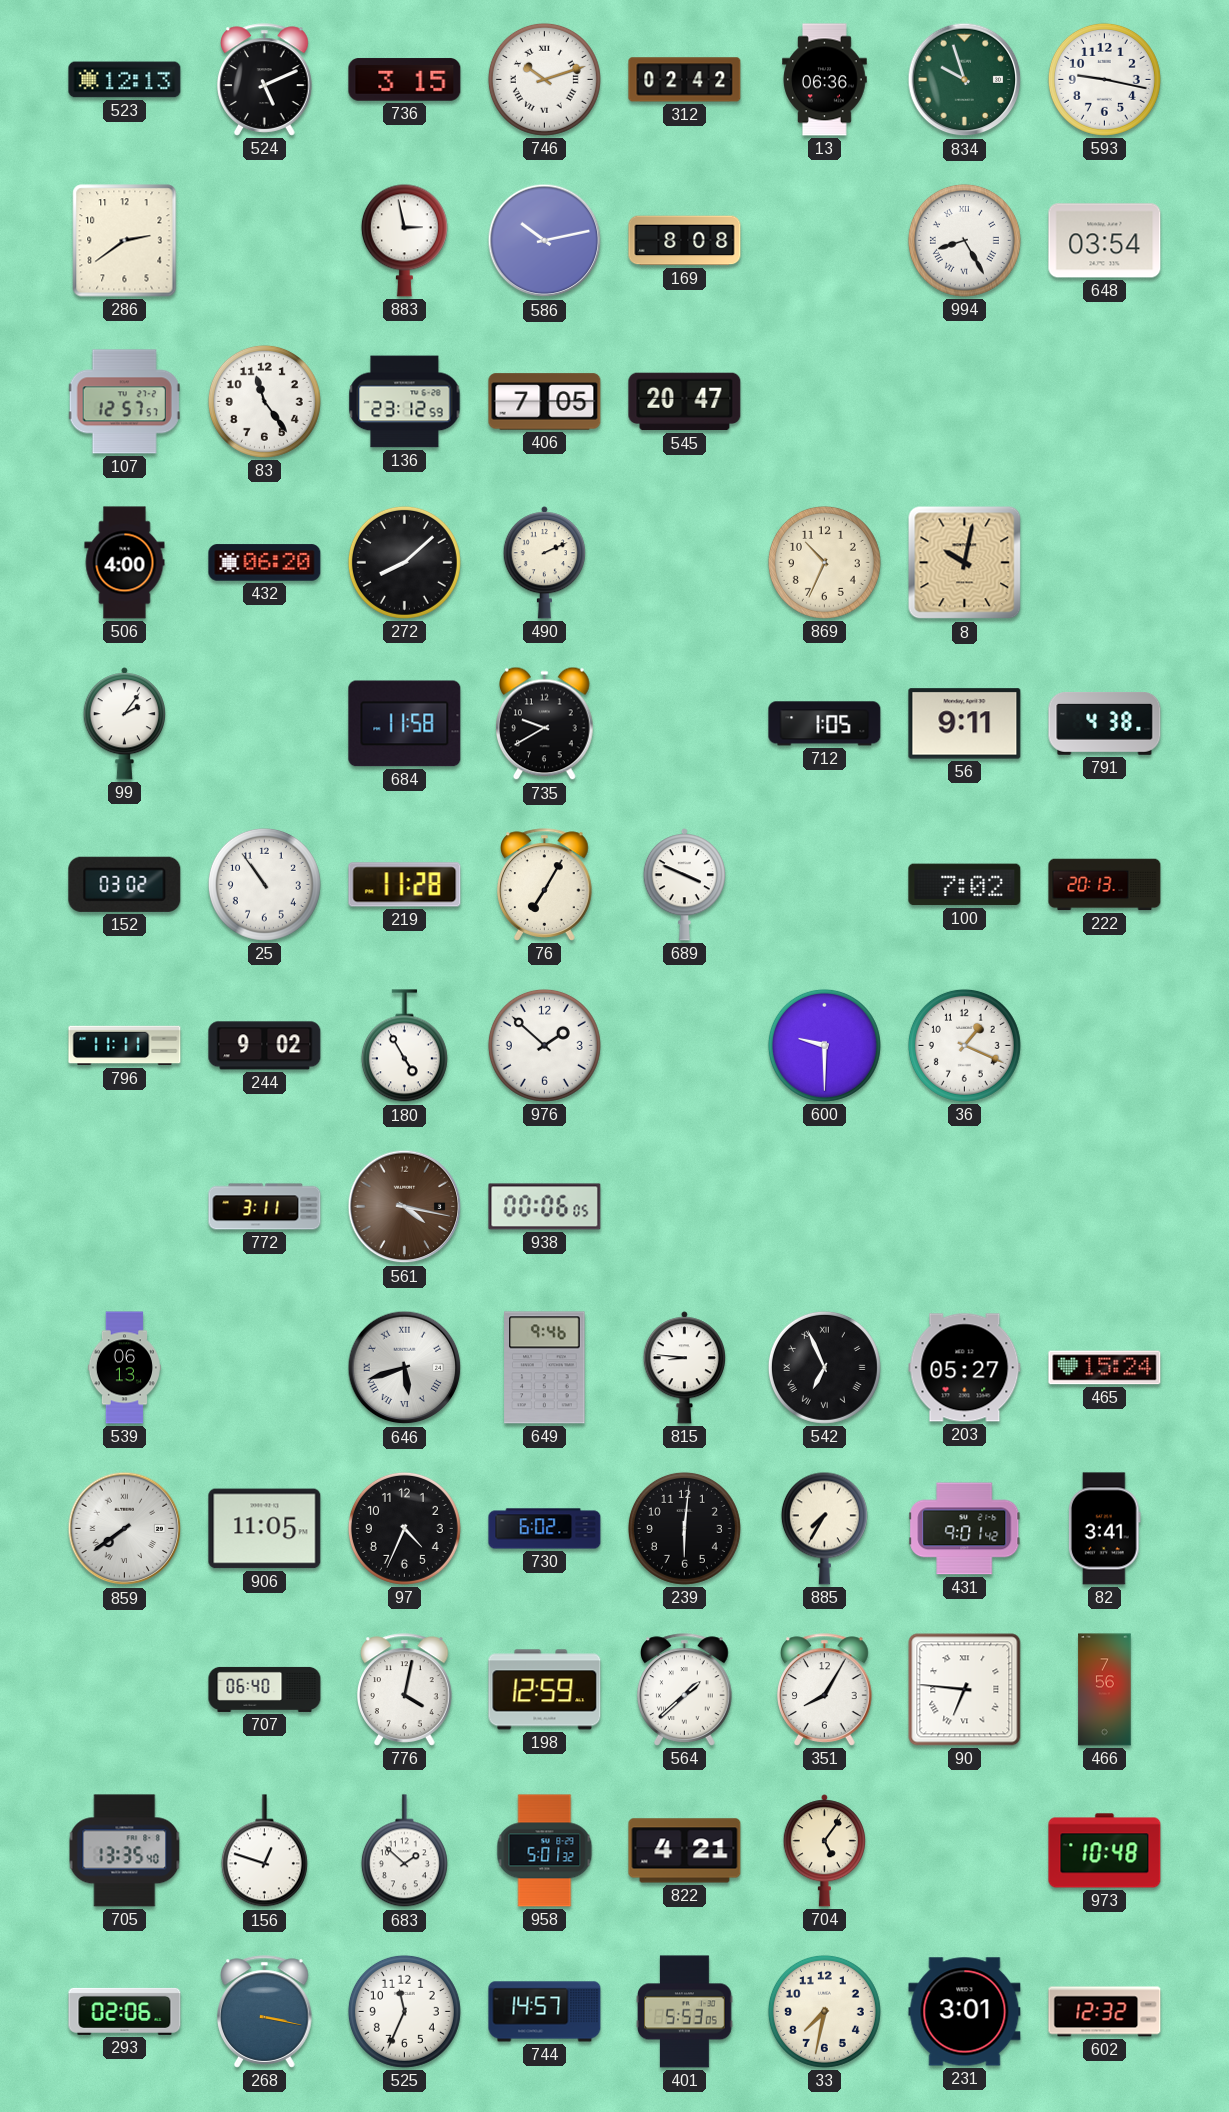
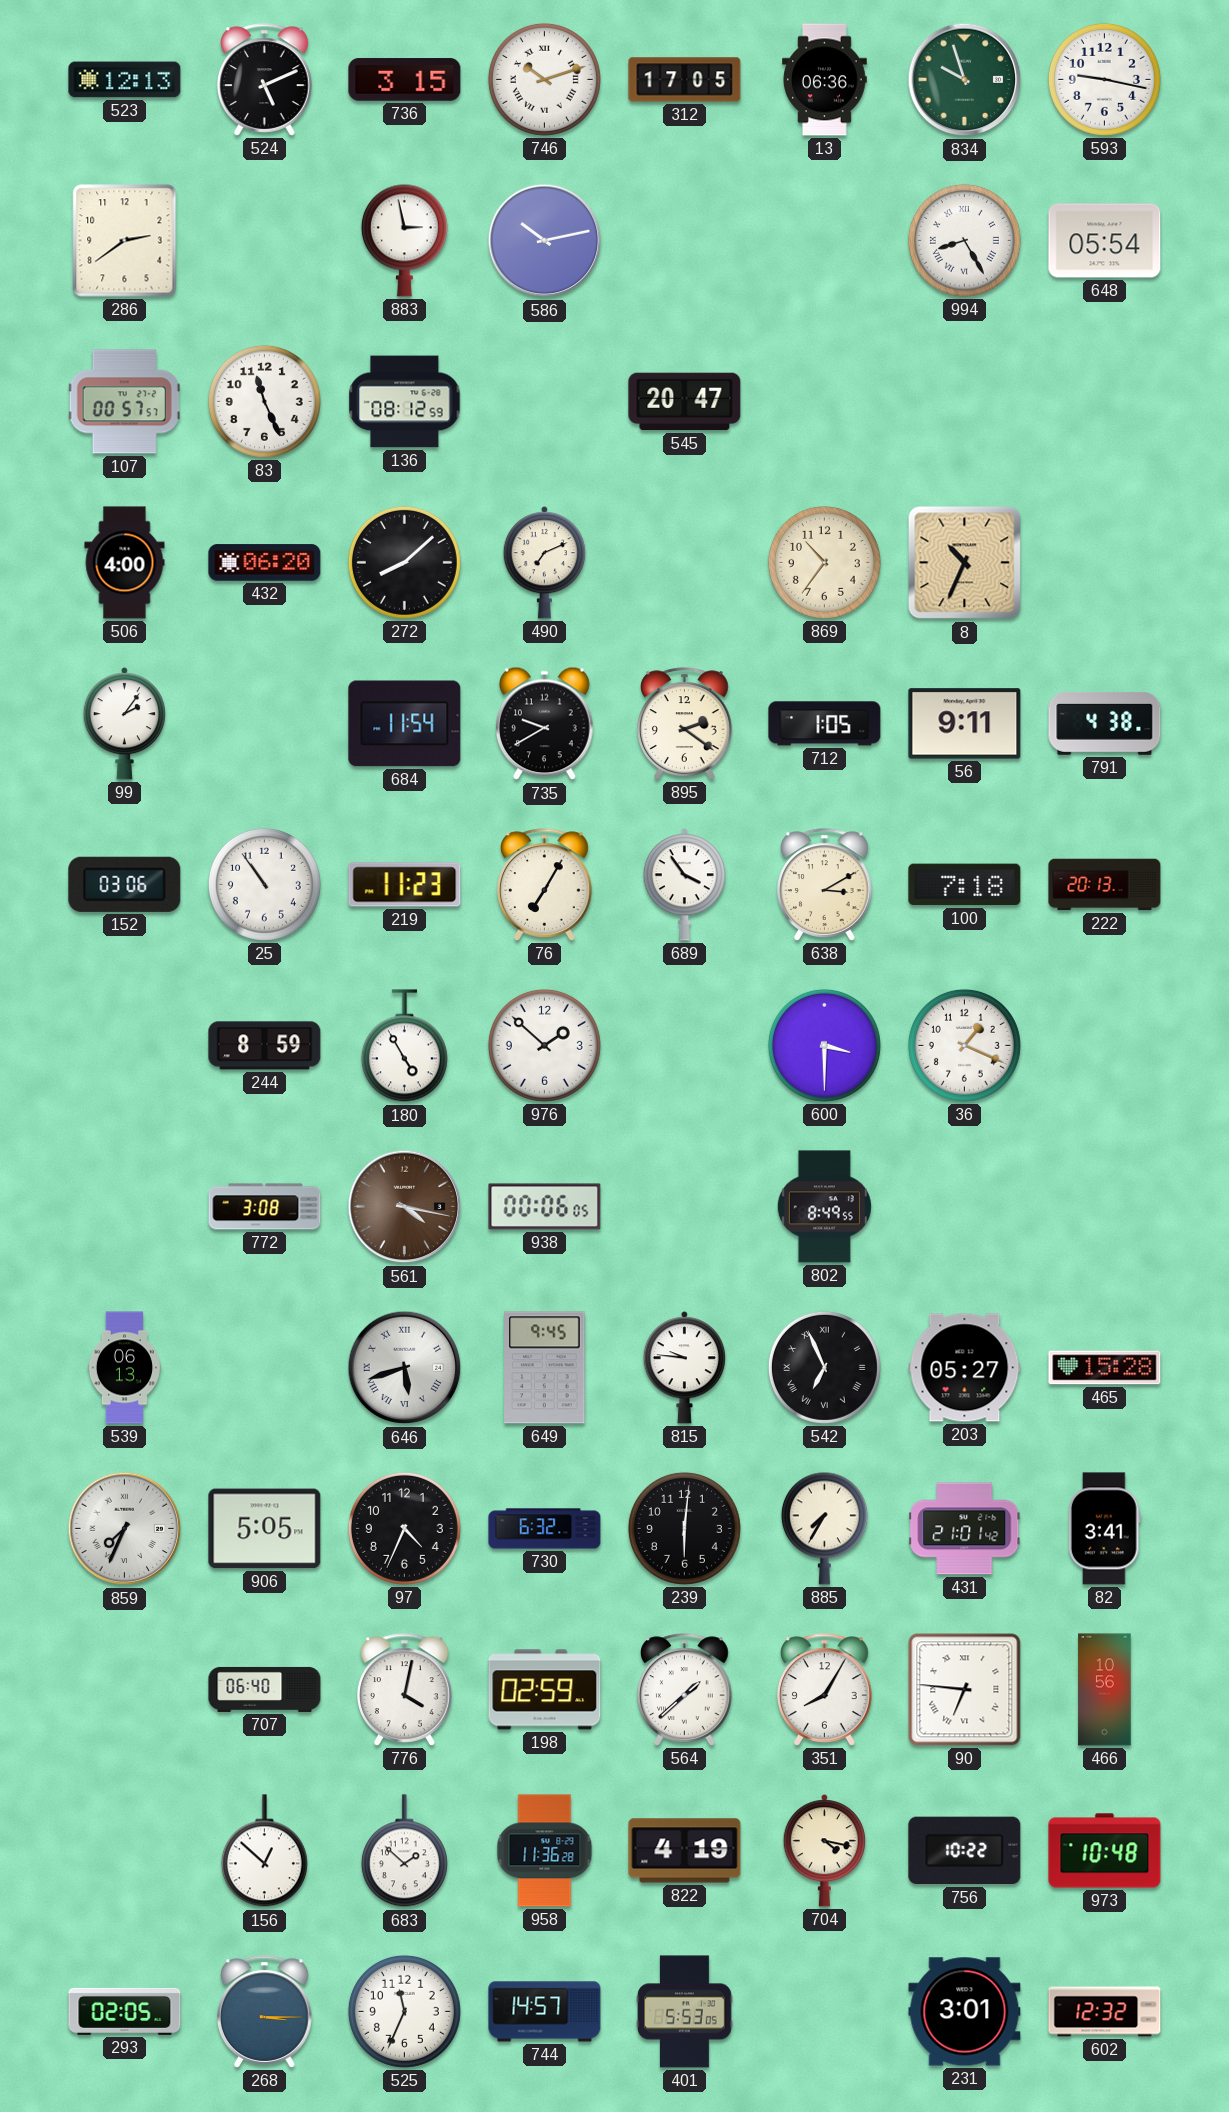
312: 02:42 -> 17:05
169: 8:08 -> none
648: 03:54 -> 05:54
107: 12:57 -> 00:57
83: 11:24 -> 11:26
136: 23:12 -> 08:12
406: 7:05 -> none
490: 2:11 -> 7:11
869: 10:34 -> 10:36
8: 10:02 -> 10:34
684: 11:58 -> 11:54
895: none -> 2:21
152: 03:02 -> 03:06
219: 11:28 -> 11:23
689: 3:49 -> 3:54
638: none -> 3:10
100: 7:02 -> 7:18
796: 11:11 -> none
244: 9:02 -> 8:59
600: 9:30 -> 3:30
772: 3:11 -> 3:08
802: none -> 8:49
649: 9:46 -> 9:45
815: 8:46 -> 9:46
465: 15:24 -> 15:28
859: 7:39 -> 7:34
906: 11:05 -> 5:05
730: 6:02 -> 6:32
431: 9:01 -> 21:01
198: 12:59 -> 02:59
466: 7:56 -> 10:56
705: 13:35 -> none
156: 12:48 -> 12:52
958: 5:01 -> 11:36
822: 4:21 -> 4:19
704: 5:06 -> 4:17
756: none -> 10:22
293: 02:06 -> 02:05
268: 3:17 -> 3:15
33: 7:32 -> none
